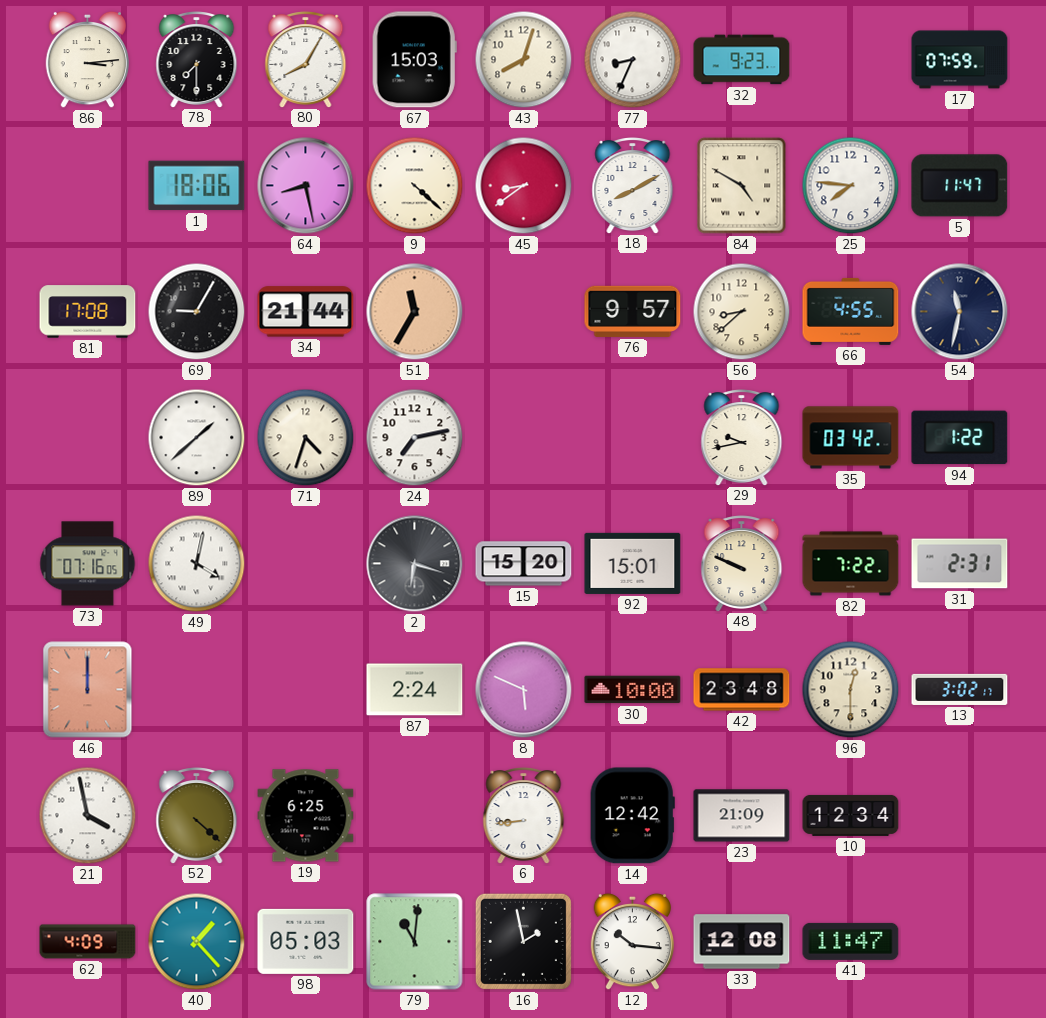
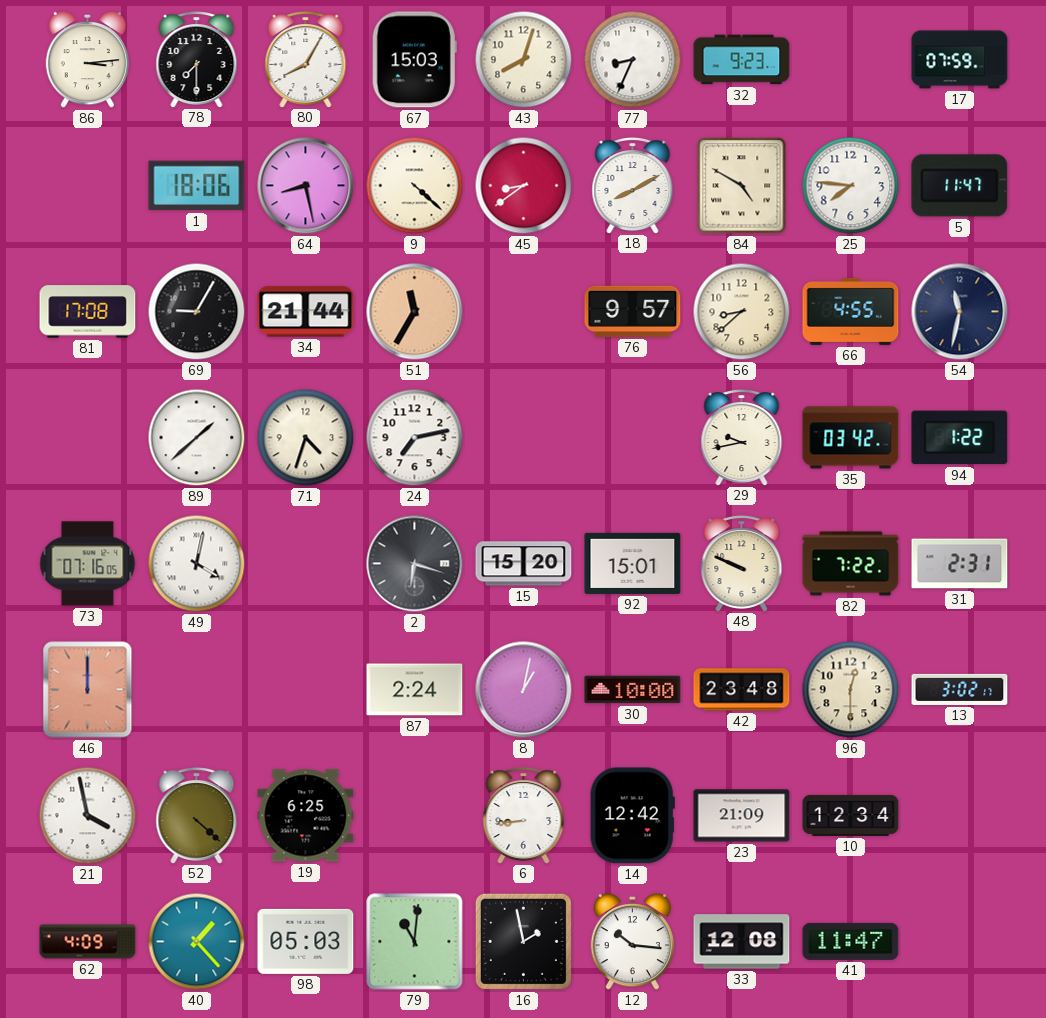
8: 5:49 -> 1:02
